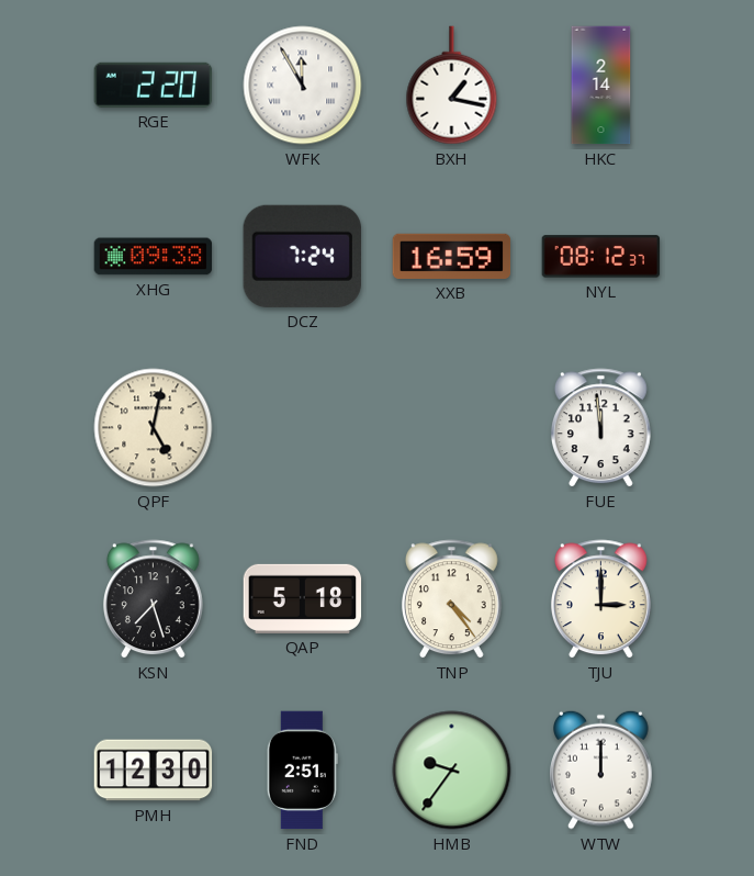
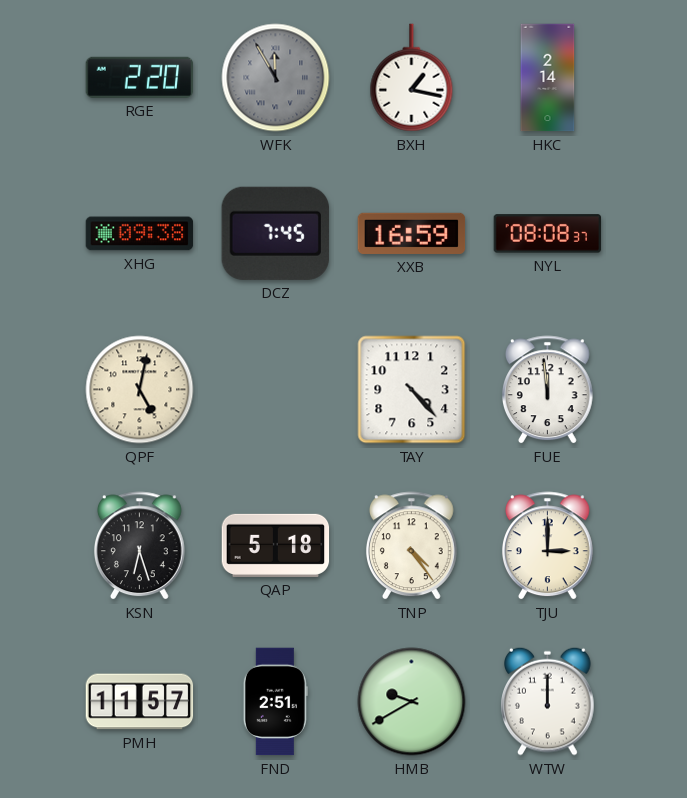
WFK dial: white -> grey
DCZ: 7:24 -> 7:45
NYL: 08:12 -> 08:08
TAY: none -> 4:23
KSN: 7:27 -> 6:27
PMH: 12:30 -> 11:57
HMB: 9:36 -> 9:40
